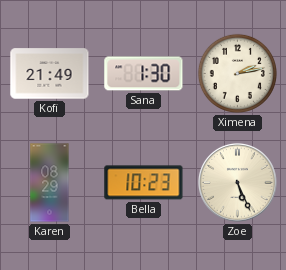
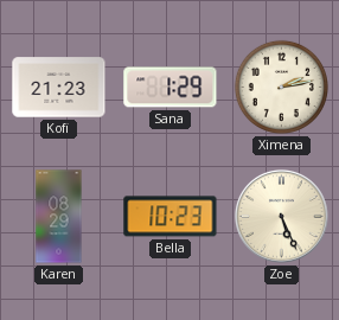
Kofi: 21:49 -> 21:23
Sana: 1:30 -> 1:29
